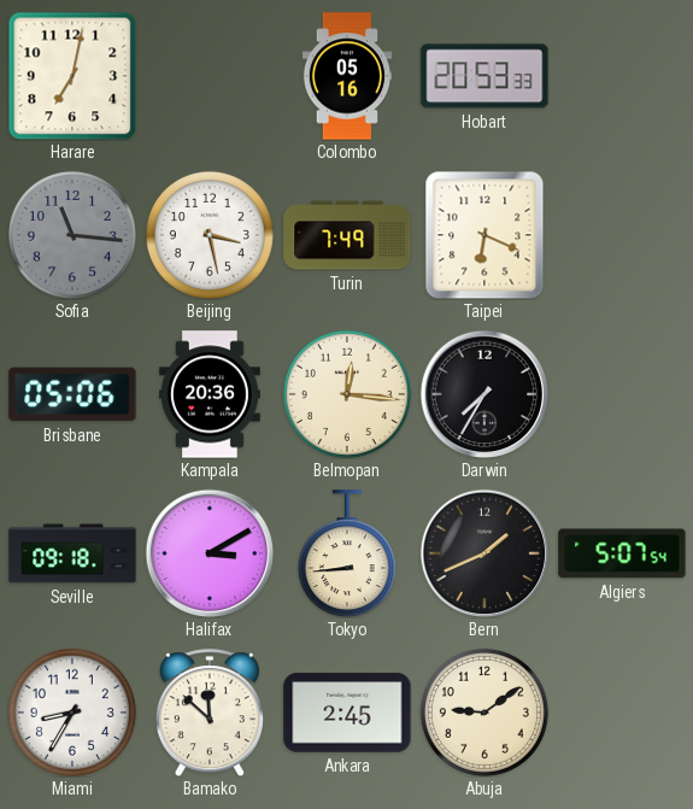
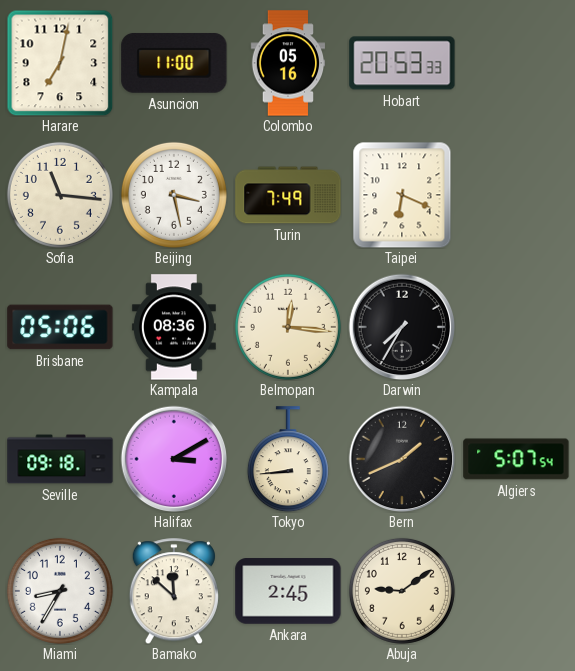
Asuncion: none -> 11:00
Sofia dial: grey -> cream
Kampala: 20:36 -> 08:36
